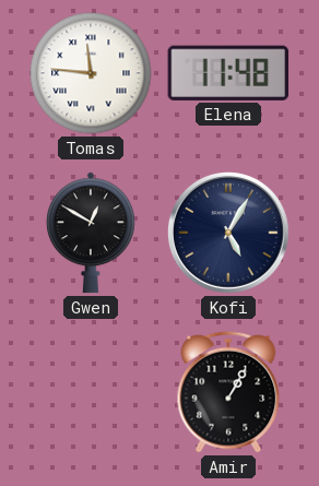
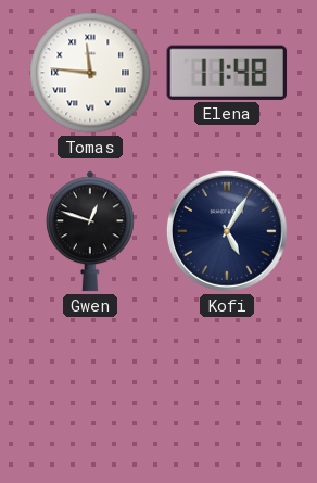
Gwen: 12:50 -> 12:48
Amir: 1:05 -> none
